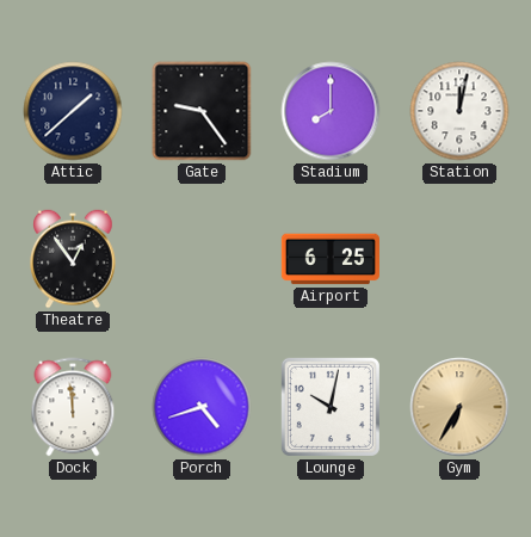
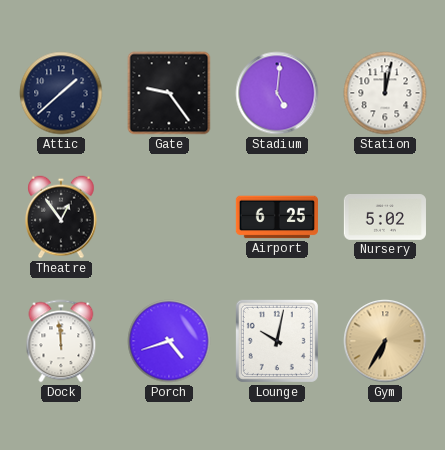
Stadium: 8:00 -> 5:01
Nursery: none -> 5:02
